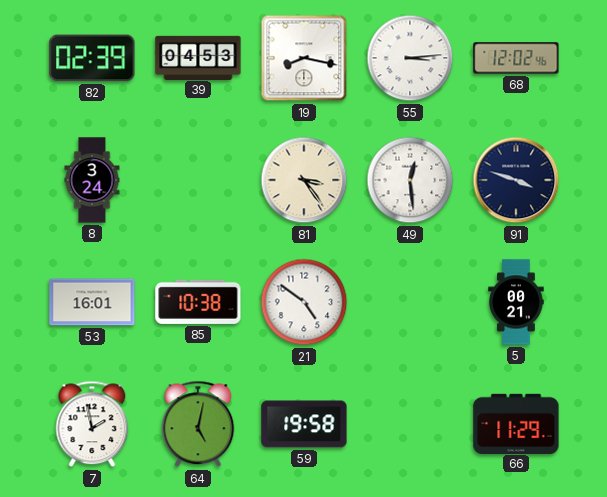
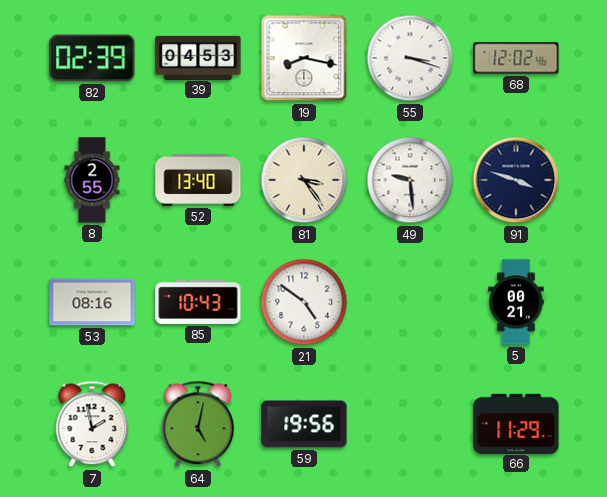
55: 3:14 -> 3:18
8: 3:24 -> 2:55
52: none -> 13:40
49: 12:29 -> 9:29
53: 16:01 -> 08:16
85: 10:38 -> 10:43
59: 19:58 -> 19:56
